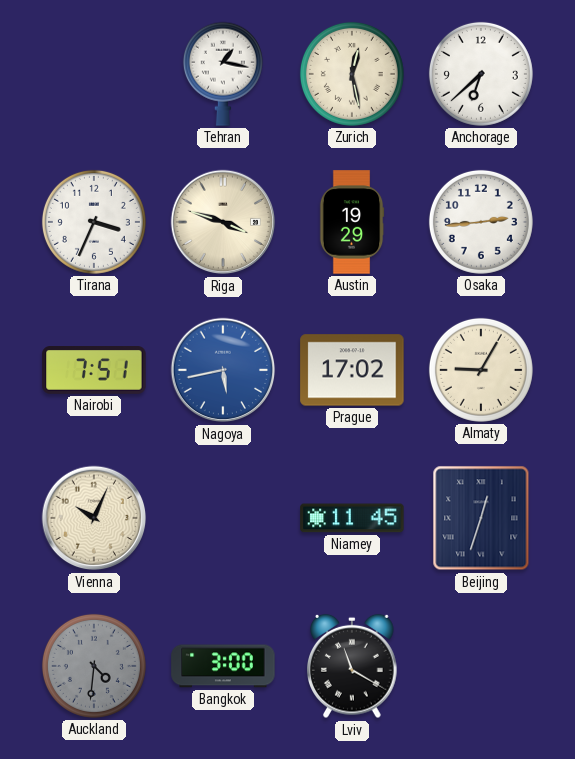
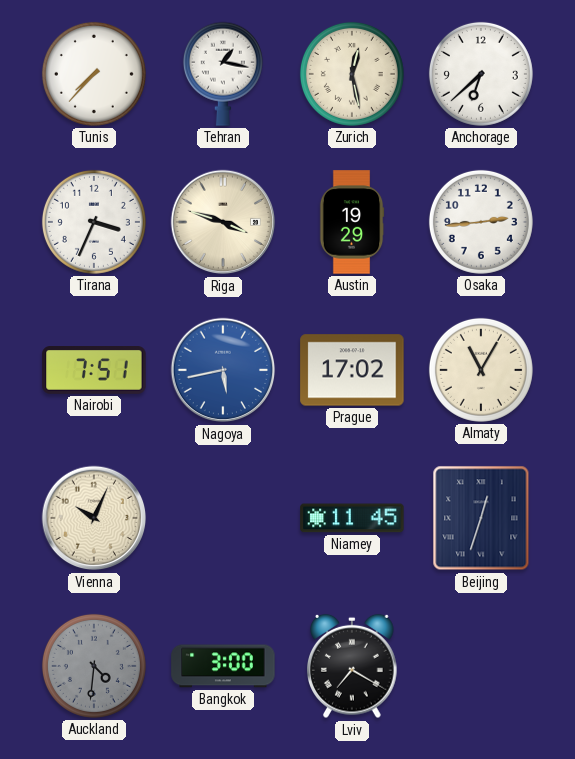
Tunis: none -> 7:37
Almaty: 9:05 -> 11:05
Lviv: 11:20 -> 7:20
